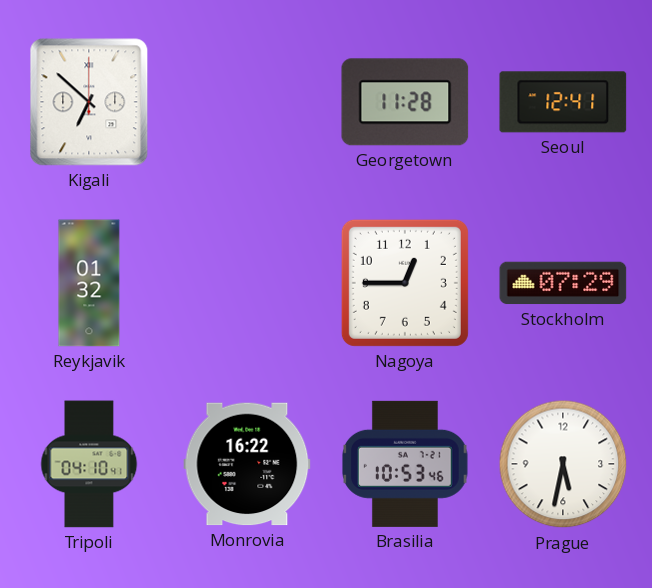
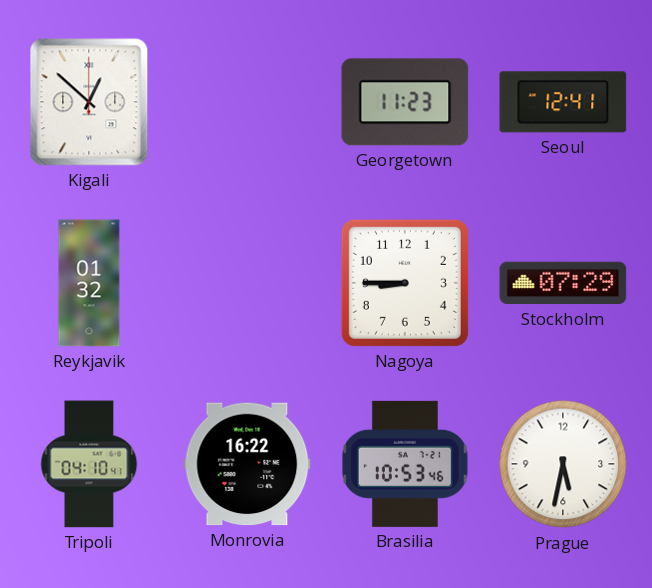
Kigali: 6:52 -> 12:52
Georgetown: 11:28 -> 11:23
Nagoya: 12:45 -> 8:45
